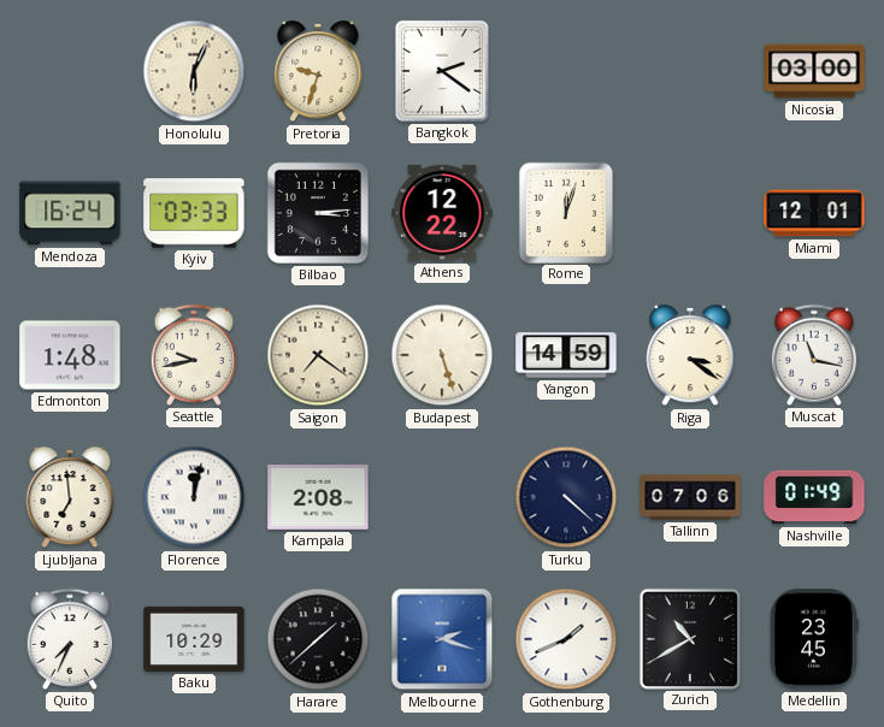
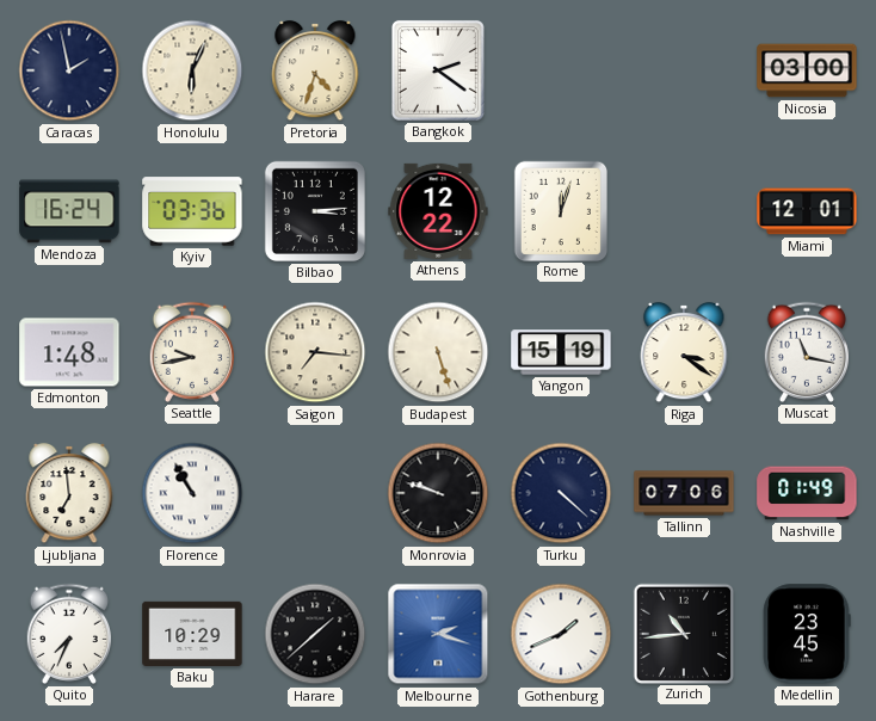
Caracas: none -> 1:58
Pretoria: 9:33 -> 4:33
Kyiv: 03:33 -> 03:36
Saigon: 7:21 -> 7:16
Yangon: 14:59 -> 15:19
Florence: 12:02 -> 10:55
Kampala: 2:08 -> none
Monrovia: none -> 9:48
Zurich: 10:40 -> 10:44
